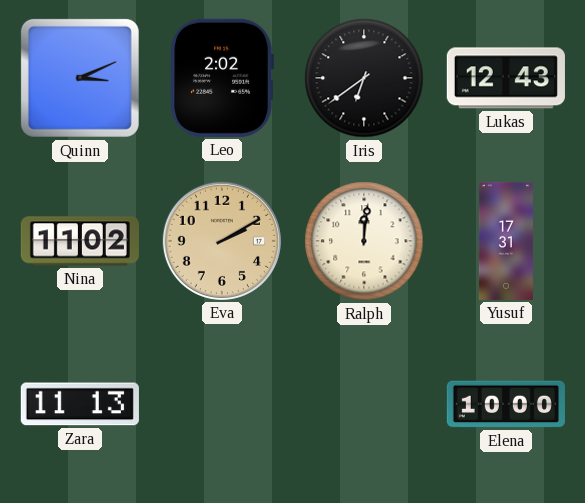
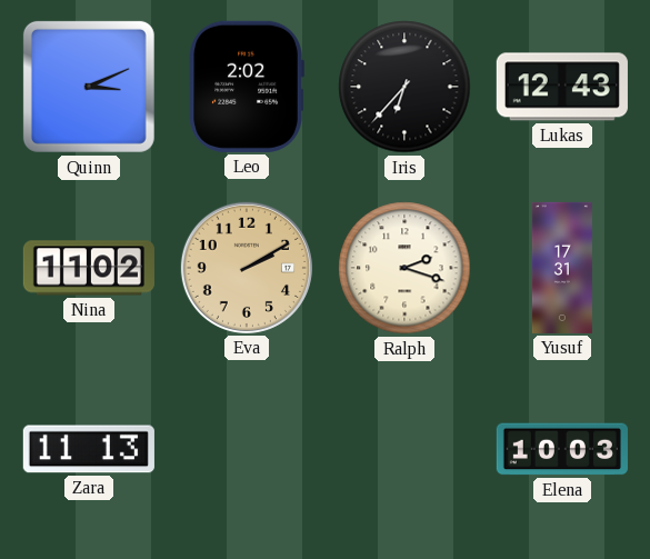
Iris: 6:39 -> 6:37
Ralph: 12:01 -> 2:18
Elena: 10:00 -> 10:03
